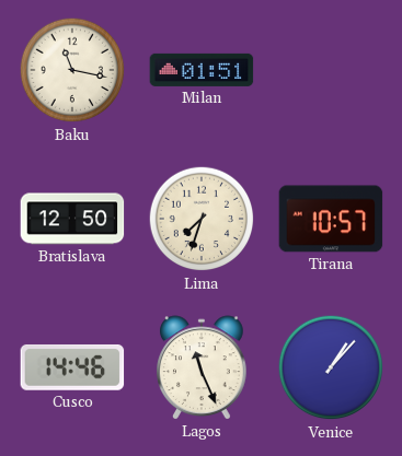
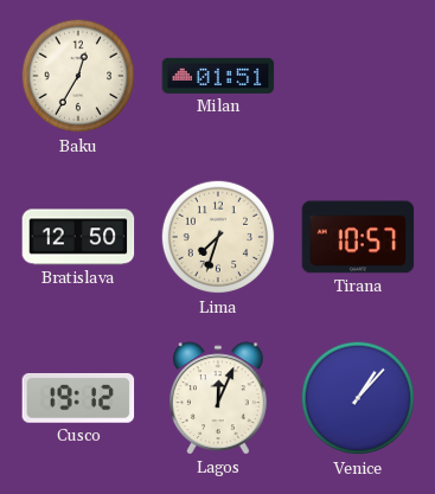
Baku: 11:17 -> 12:35
Cusco: 14:46 -> 19:12
Lagos: 11:26 -> 12:04
